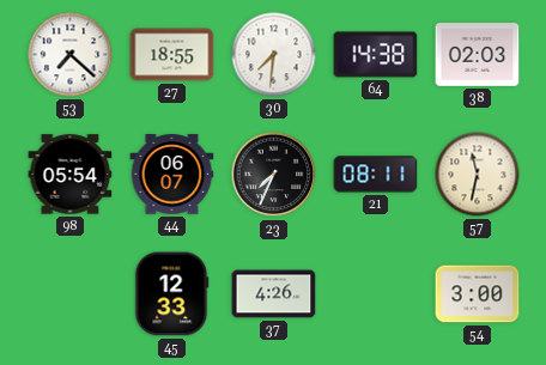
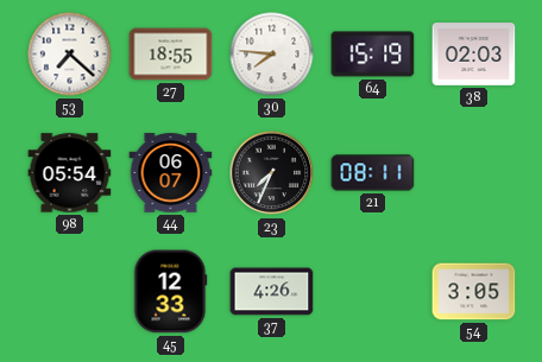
30: 7:31 -> 7:46
64: 14:38 -> 15:19
57: 11:32 -> none
54: 3:00 -> 3:05
